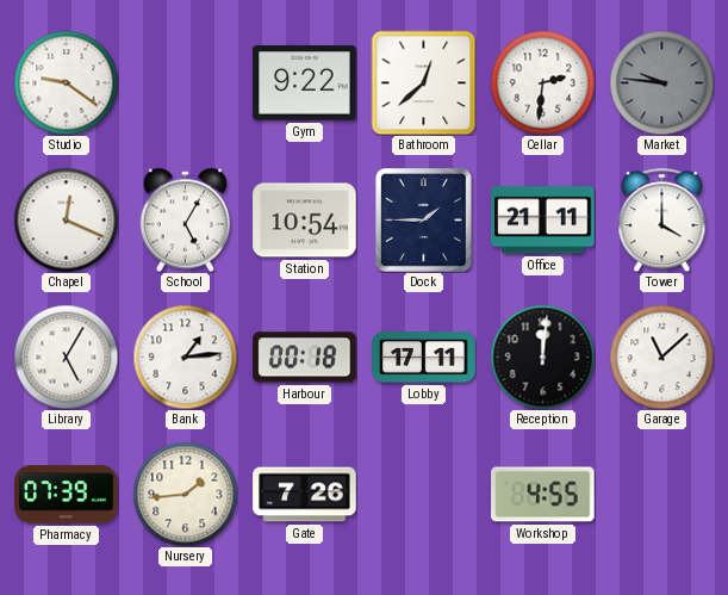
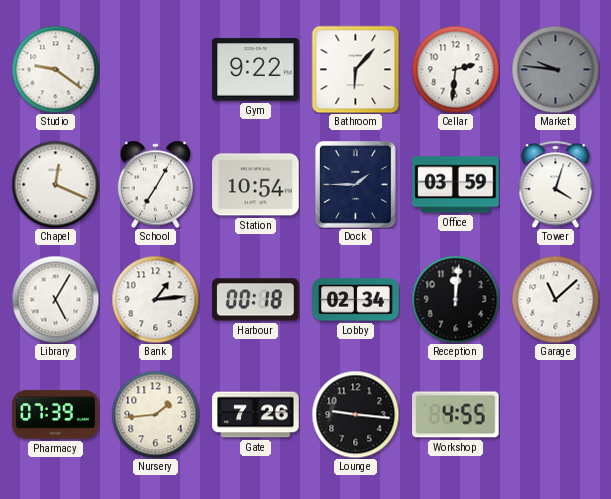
Bathroom: 12:38 -> 6:07
School: 5:05 -> 7:05
Office: 21:11 -> 03:59
Tower: 4:00 -> 4:03
Lobby: 17:11 -> 02:34
Lounge: none -> 9:16
